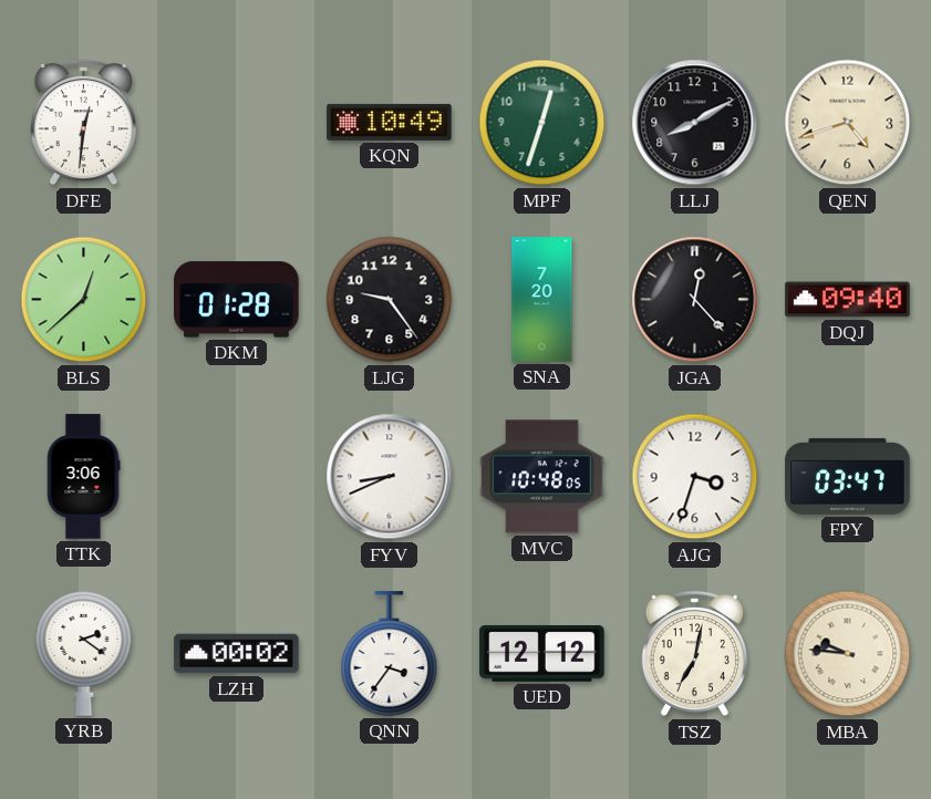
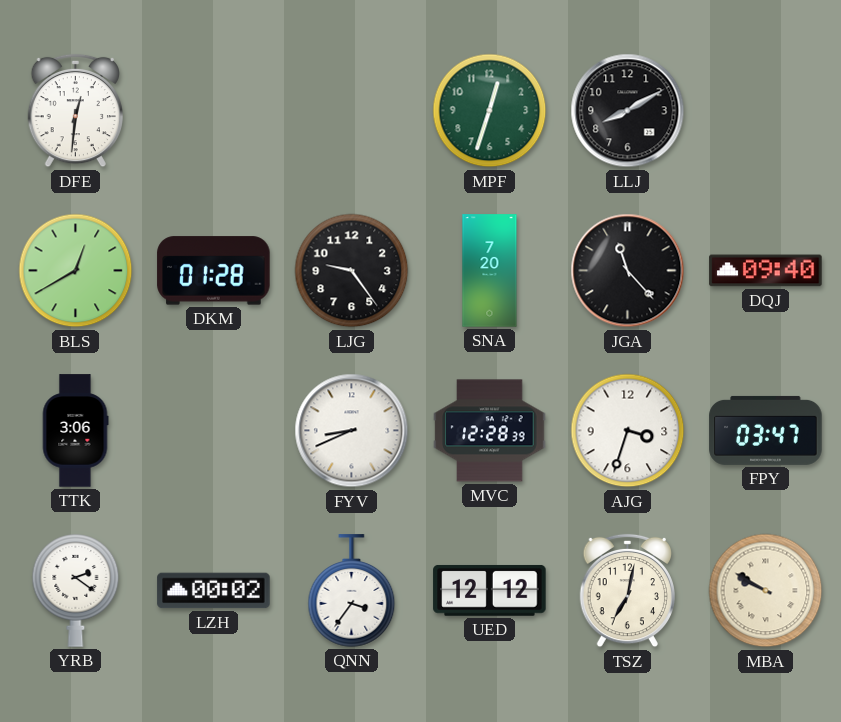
KQN: 10:49 -> none
QEN: 4:42 -> none
BLS: 12:38 -> 12:40
JGA: 12:23 -> 11:23
MVC: 10:48 -> 12:28
MBA: 9:46 -> 9:50
